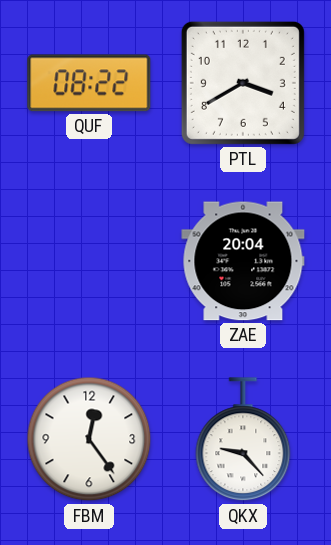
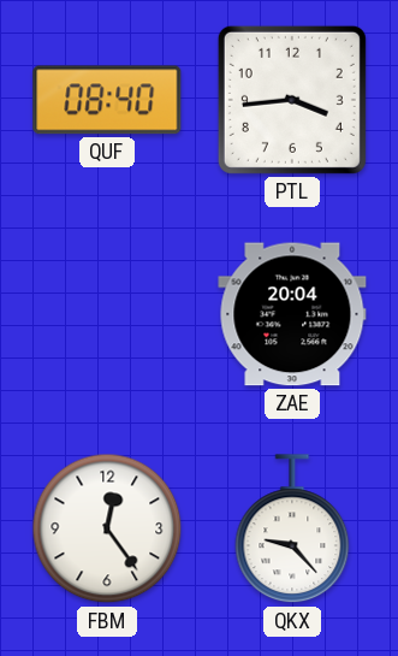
QUF: 08:22 -> 08:40
PTL: 3:40 -> 3:44
